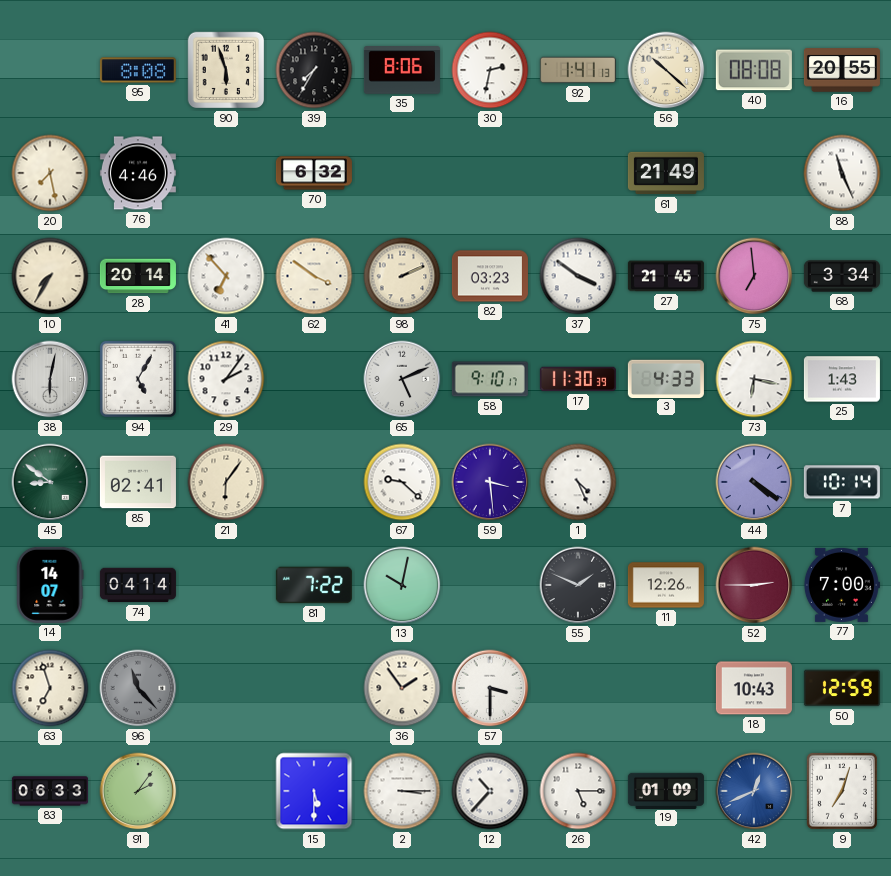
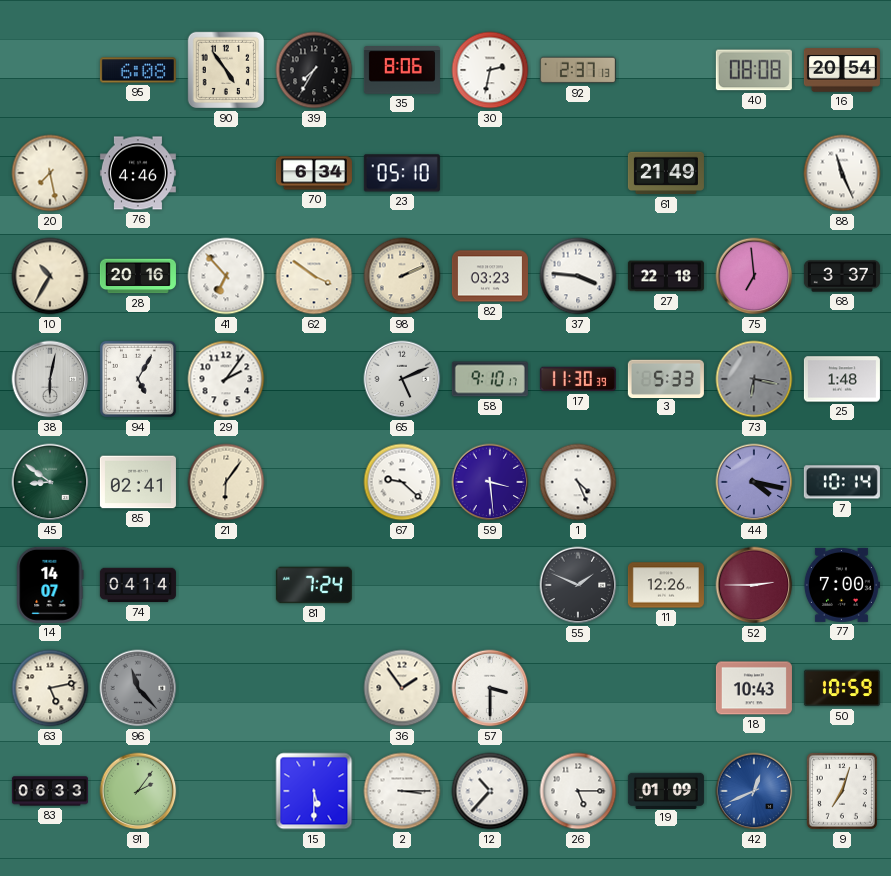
95: 8:08 -> 6:08
90: 5:57 -> 4:54
92: 1:41 -> 2:37
56: 10:22 -> none
16: 20:55 -> 20:54
70: 6:32 -> 6:34
23: none -> 05:10
10: 7:35 -> 10:35
28: 20:14 -> 20:16
37: 3:51 -> 3:46
27: 21:45 -> 22:18
68: 3:34 -> 3:37
3: 4:33 -> 5:33
73 dial: white -> grey
25: 1:43 -> 1:48
44: 4:21 -> 4:17
81: 7:22 -> 7:24
13: 10:02 -> none
63: 6:57 -> 5:13
50: 12:59 -> 10:59
